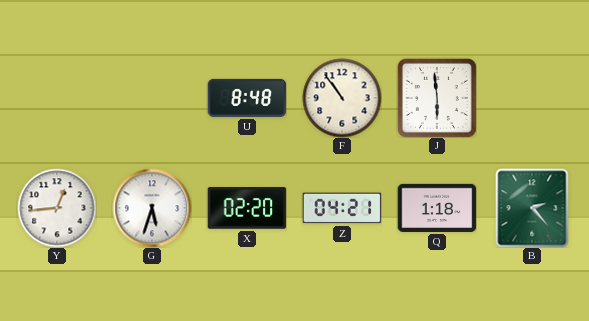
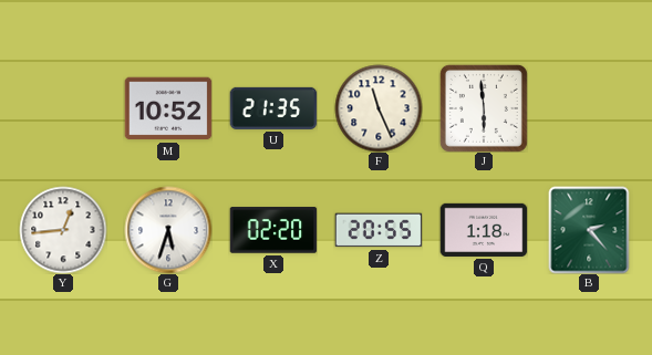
M: none -> 10:52
U: 8:48 -> 21:35
F: 10:54 -> 11:26
Z: 04:21 -> 20:55
